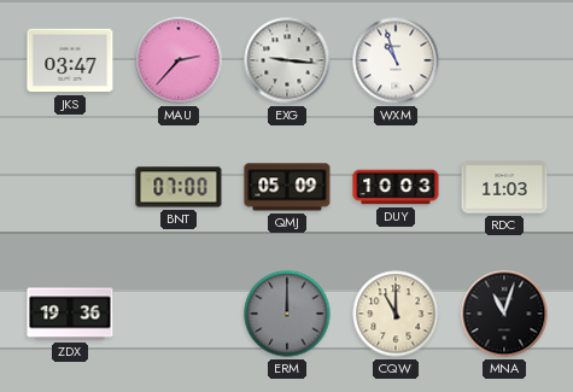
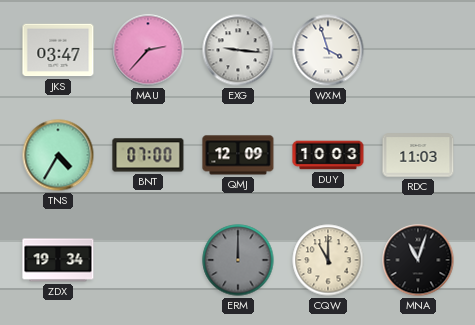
WXM: 10:57 -> 3:57
TNS: none -> 4:35
QMJ: 05:09 -> 12:09
ZDX: 19:36 -> 19:34
